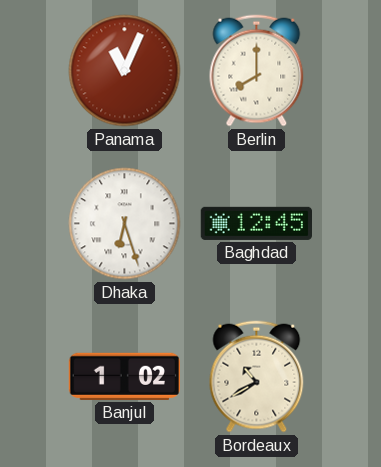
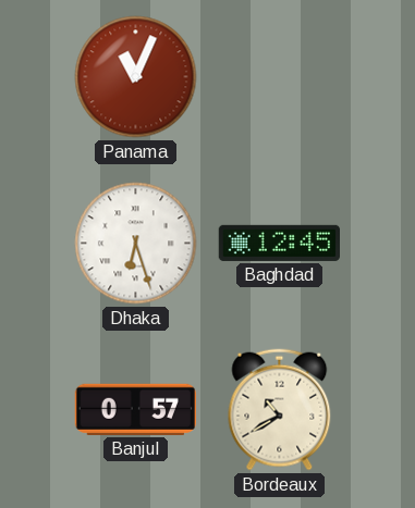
Berlin: 8:00 -> none
Banjul: 1:02 -> 0:57
